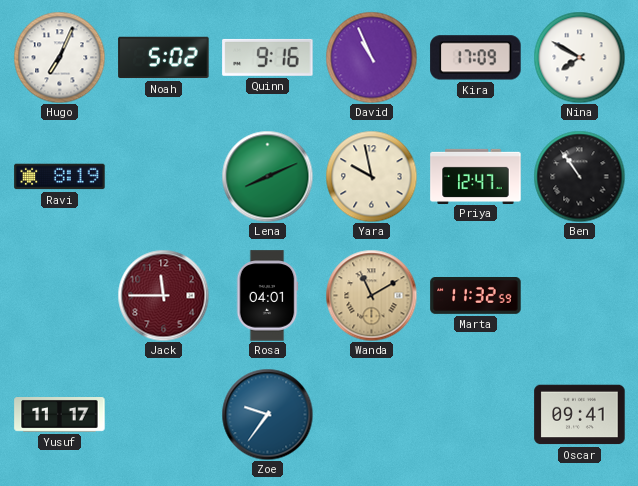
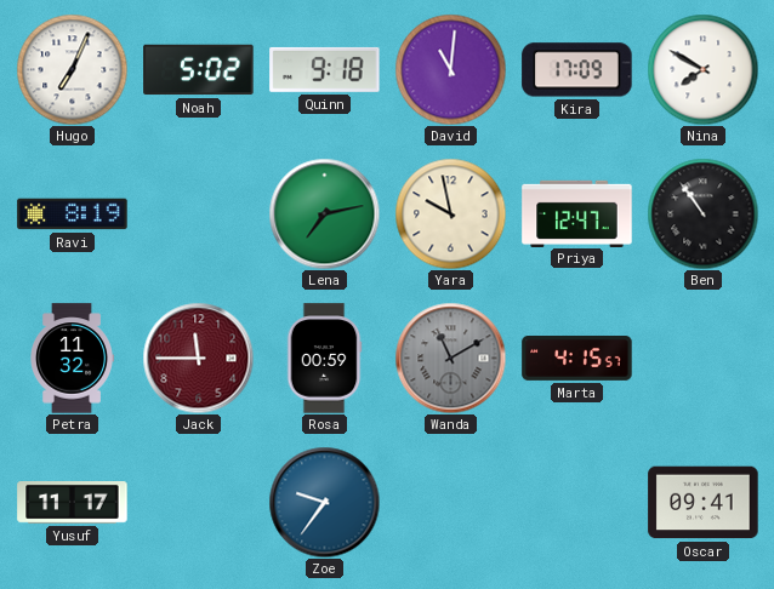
Quinn: 9:16 -> 9:18
David: 10:56 -> 11:01
Lena: 8:11 -> 7:13
Petra: none -> 11:32
Rosa: 04:01 -> 00:59
Wanda dial: champagne -> grey
Marta: 11:32 -> 4:15
